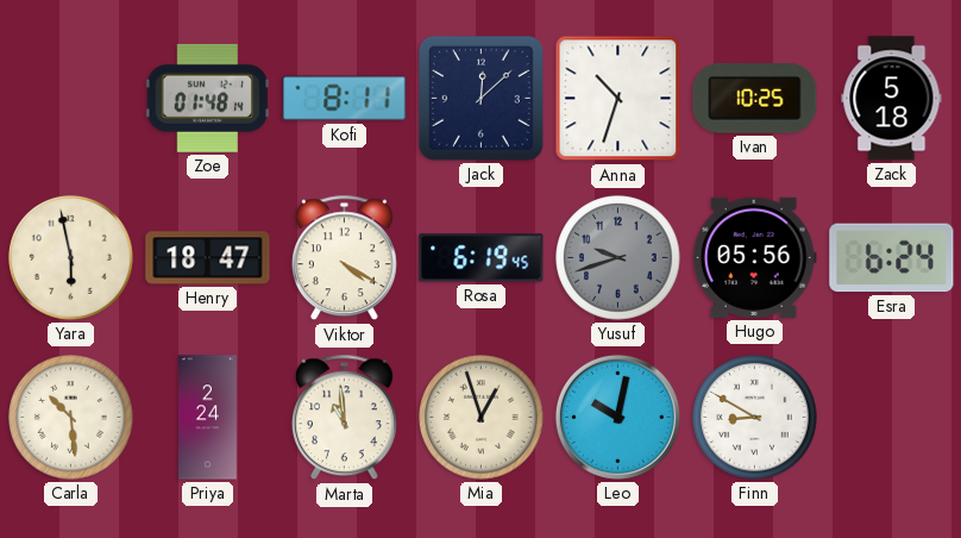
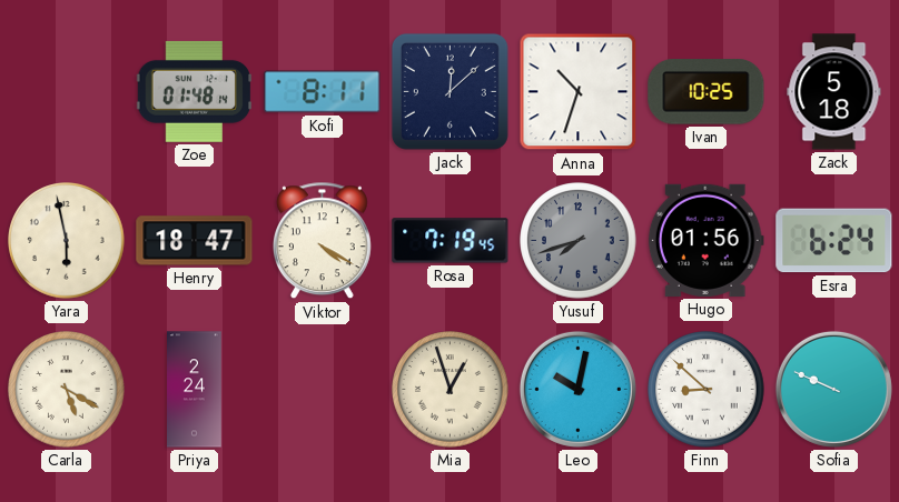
Rosa: 6:19 -> 7:19
Yusuf: 9:42 -> 7:42
Hugo: 05:56 -> 01:56
Carla: 10:29 -> 5:20
Marta: 10:59 -> none
Finn: 8:50 -> 8:52
Sofia: none -> 9:49
